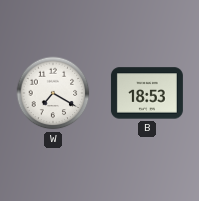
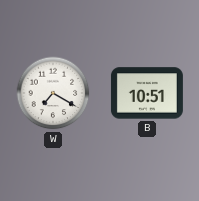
B: 18:53 -> 10:51
